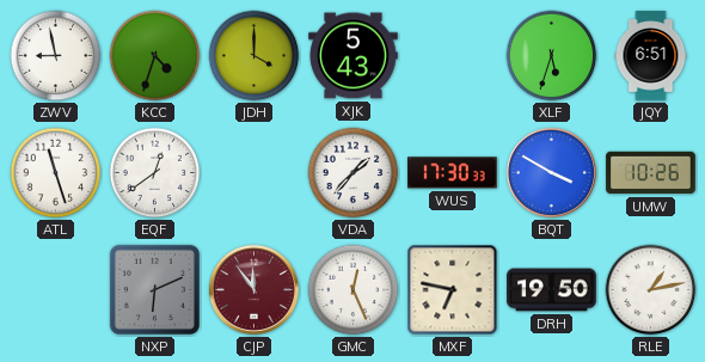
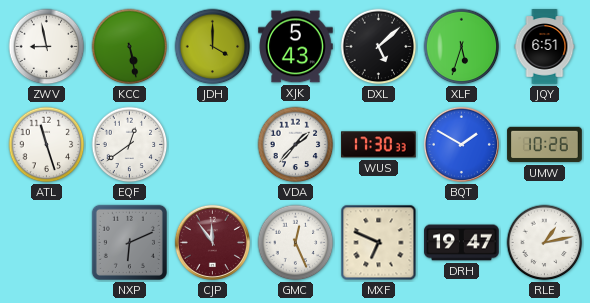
KCC: 4:33 -> 5:28
DXL: none -> 5:08
BQT: 3:50 -> 1:50
MXF: 6:47 -> 6:49
DRH: 19:50 -> 19:47
